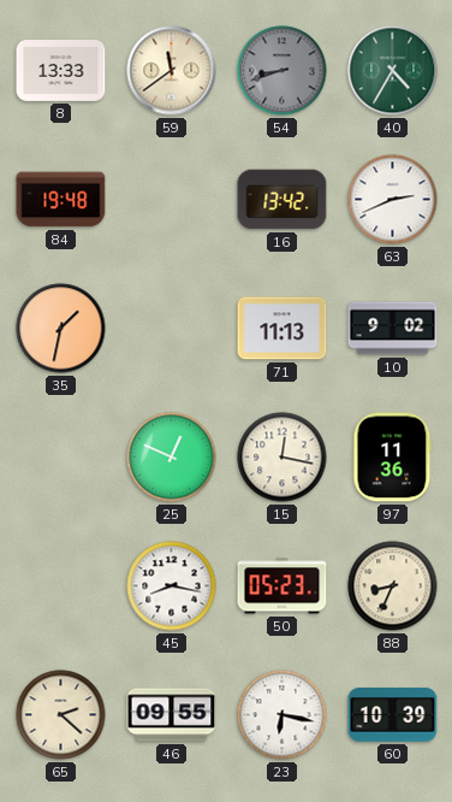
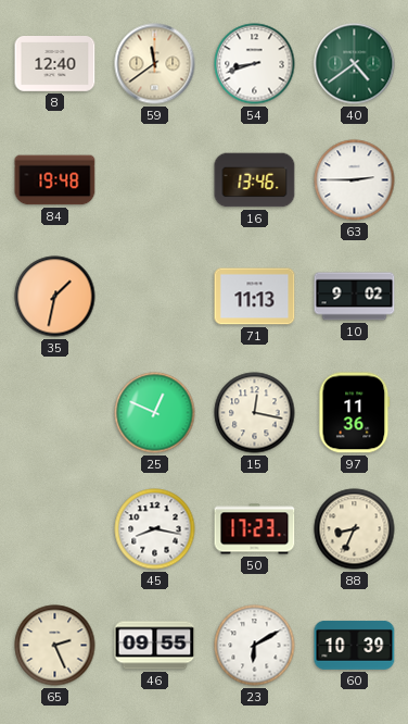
8: 13:33 -> 12:40
54 dial: grey -> white
40: 4:35 -> 4:39
16: 13:42 -> 13:46
63: 2:41 -> 2:45
50: 05:23 -> 17:23
65: 2:22 -> 2:26
23: 6:17 -> 6:10
